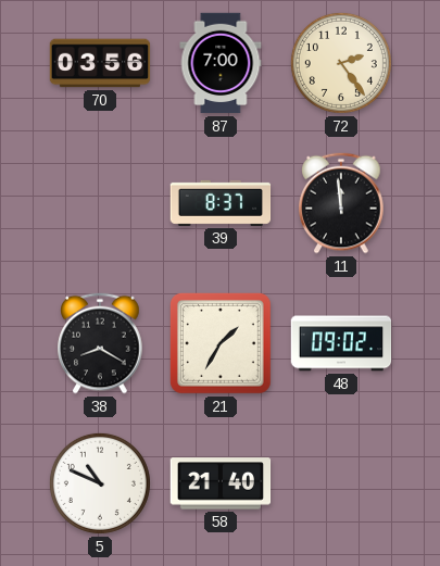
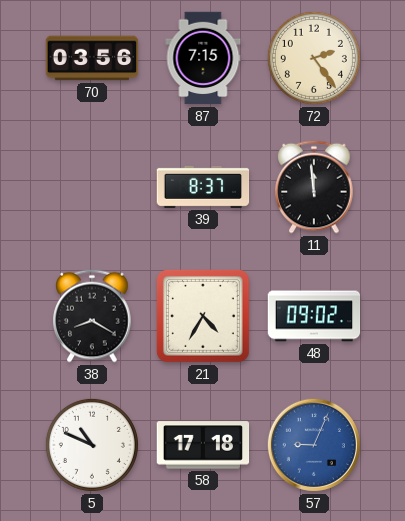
87: 7:00 -> 7:15
21: 1:35 -> 4:35
58: 21:40 -> 17:18
57: none -> 9:04
